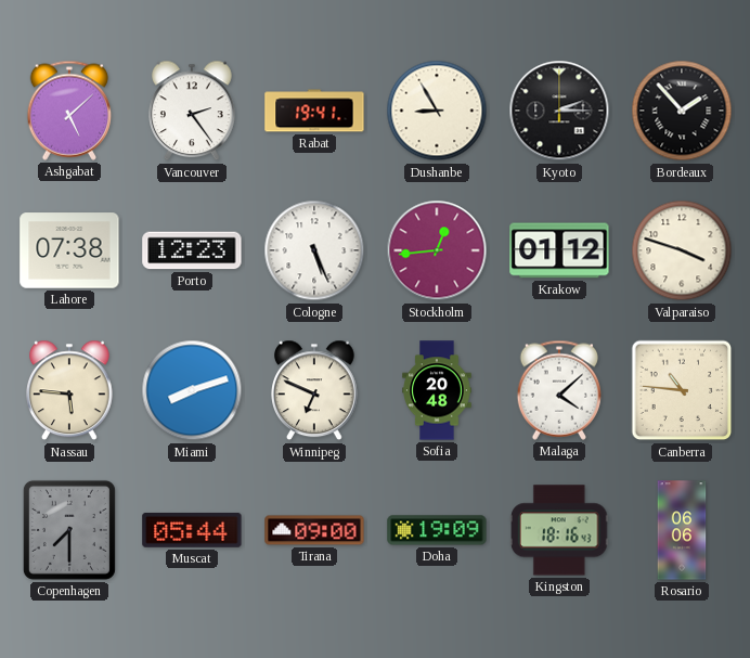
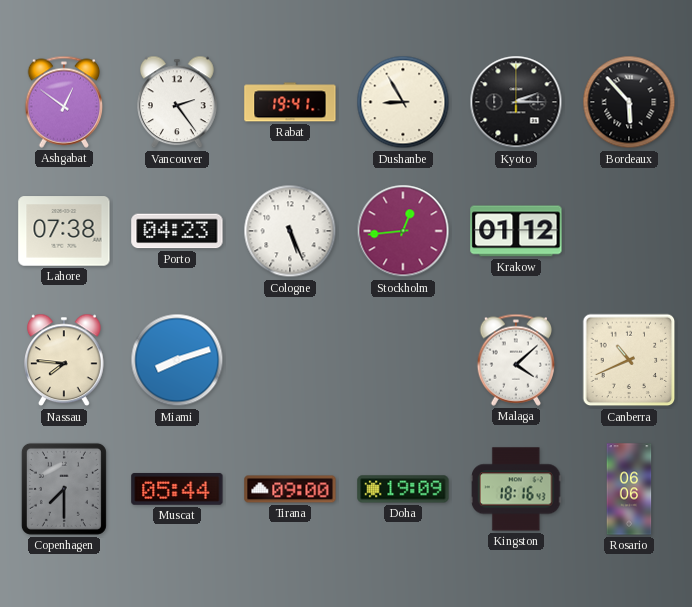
Ashgabat: 5:08 -> 12:51
Bordeaux: 1:53 -> 5:53
Porto: 12:23 -> 04:23
Valparaiso: 3:48 -> none
Nassau: 5:46 -> 7:46
Winnipeg: 6:49 -> none
Sofia: 20:48 -> none
Canberra: 10:46 -> 10:41
